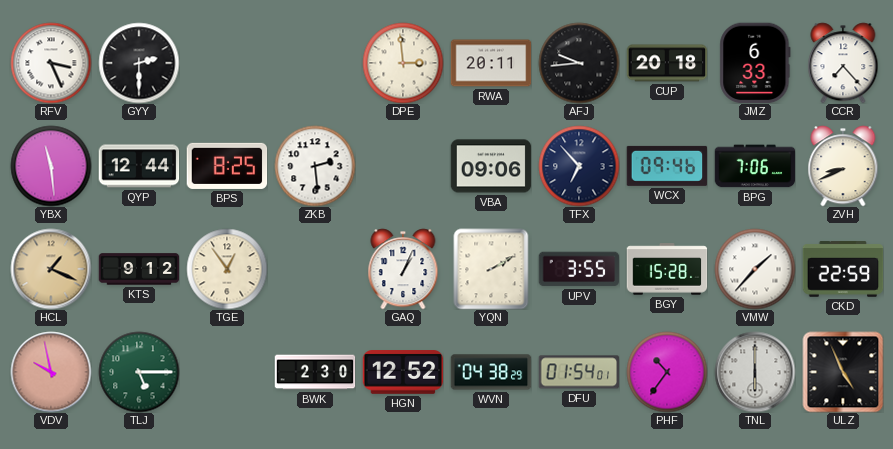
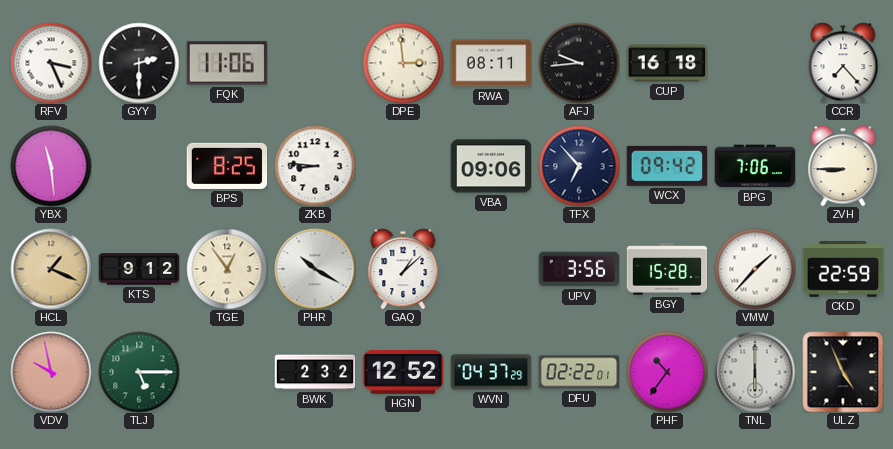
FQK: none -> 11:06
RWA: 20:11 -> 08:11
CUP: 20:18 -> 16:18
JMZ: 6:33 -> none
QYP: 12:44 -> none
ZKB: 2:29 -> 8:46
WCX: 09:46 -> 09:42
ZVH: 8:41 -> 8:45
PHR: none -> 10:20
GAQ: 1:04 -> 1:08
YQN: 2:10 -> none
UPV: 3:55 -> 3:56
BWK: 2:30 -> 2:32
WVN: 04:38 -> 04:37
DFU: 01:54 -> 02:22
